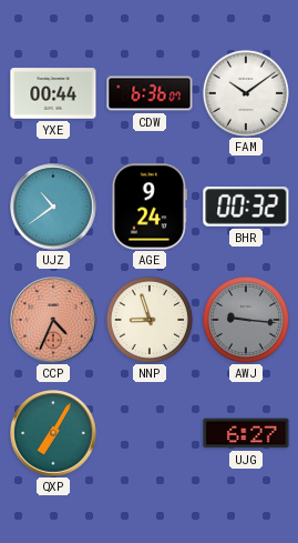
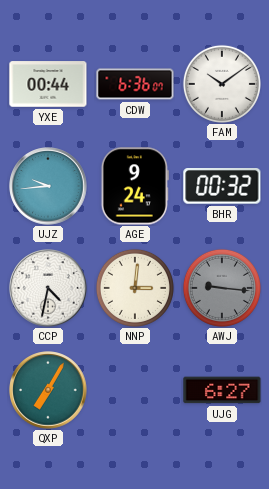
UJZ: 10:39 -> 9:44
CCP: 4:34 -> 4:32
CCP dial: salmon -> white
NNP: 8:57 -> 3:01
